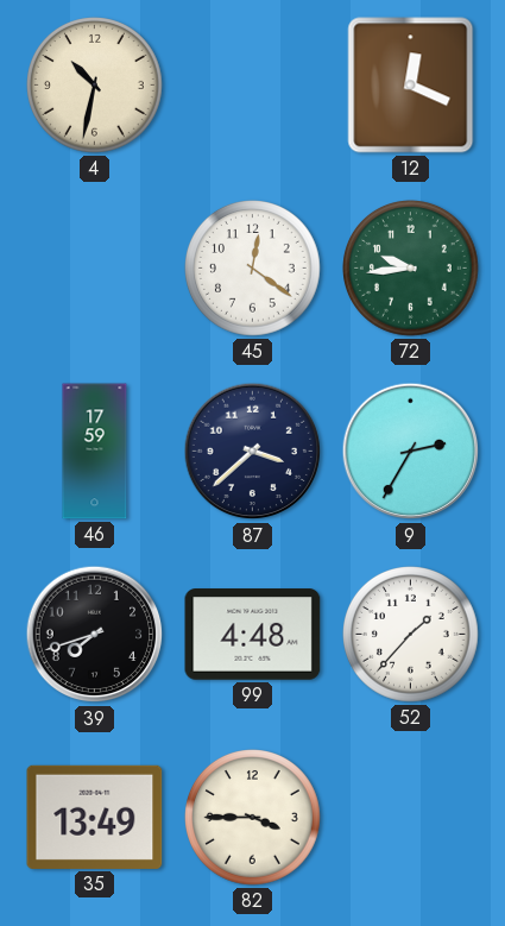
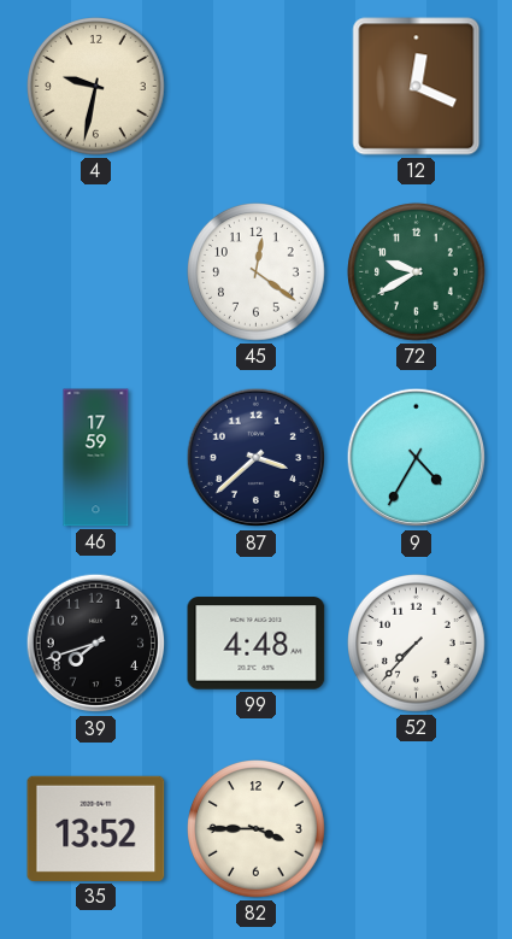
4: 10:32 -> 9:32
72: 9:44 -> 9:40
9: 2:35 -> 4:35
52: 1:37 -> 7:37
35: 13:49 -> 13:52
